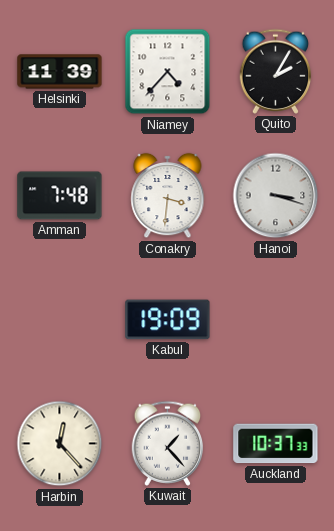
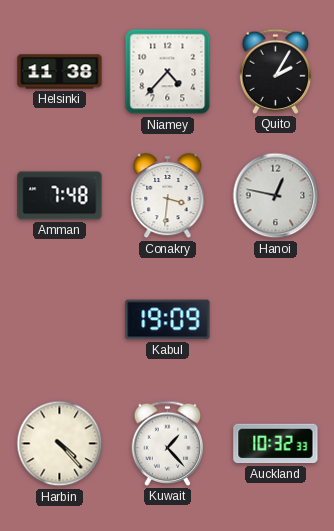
Helsinki: 11:39 -> 11:38
Hanoi: 3:18 -> 12:47
Harbin: 12:23 -> 4:23
Auckland: 10:37 -> 10:32
